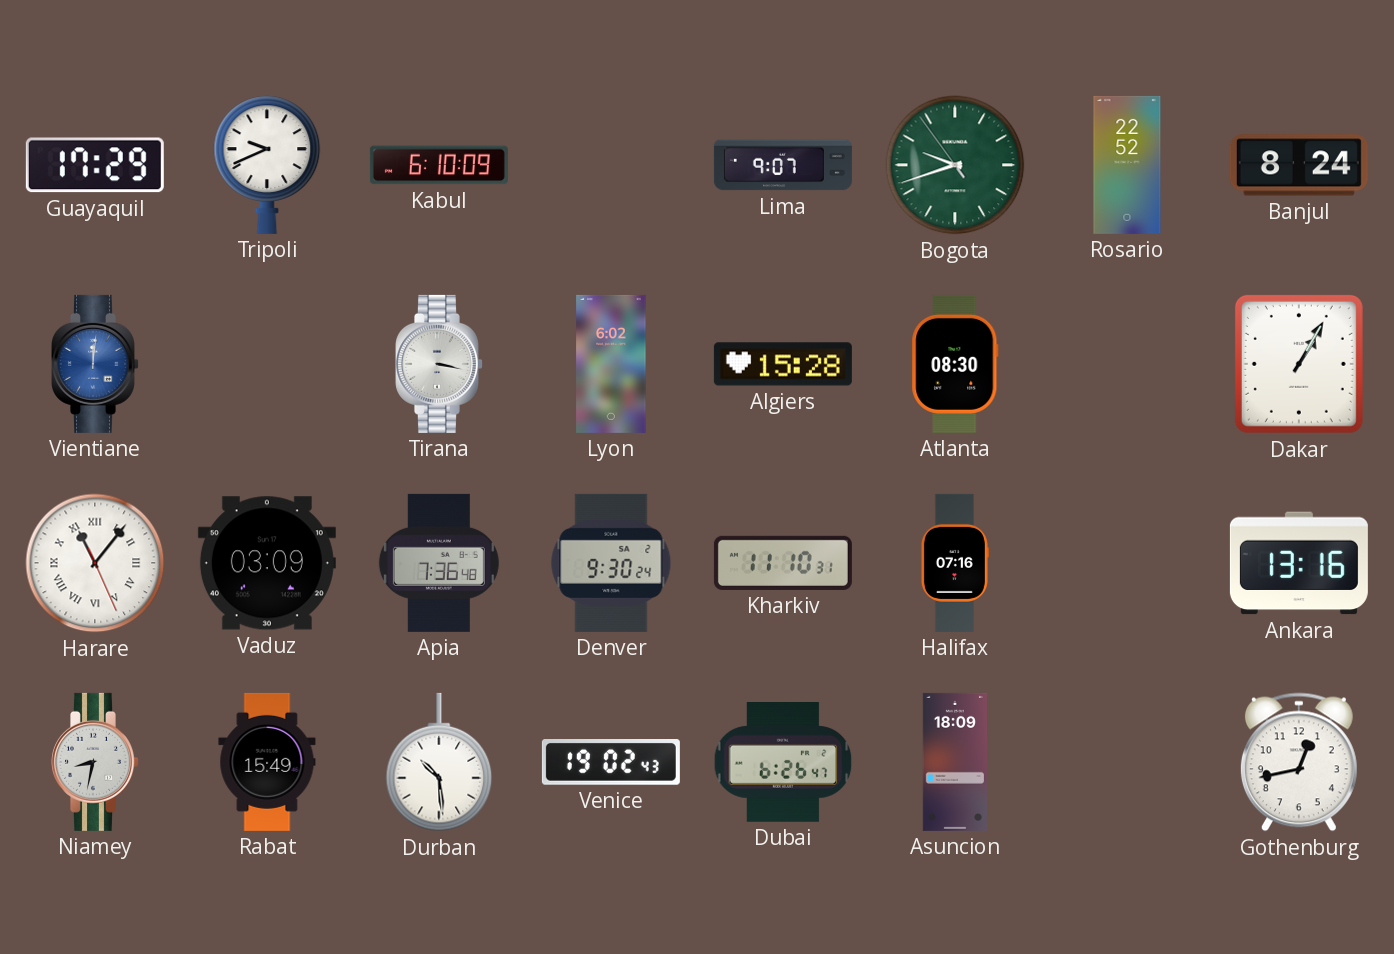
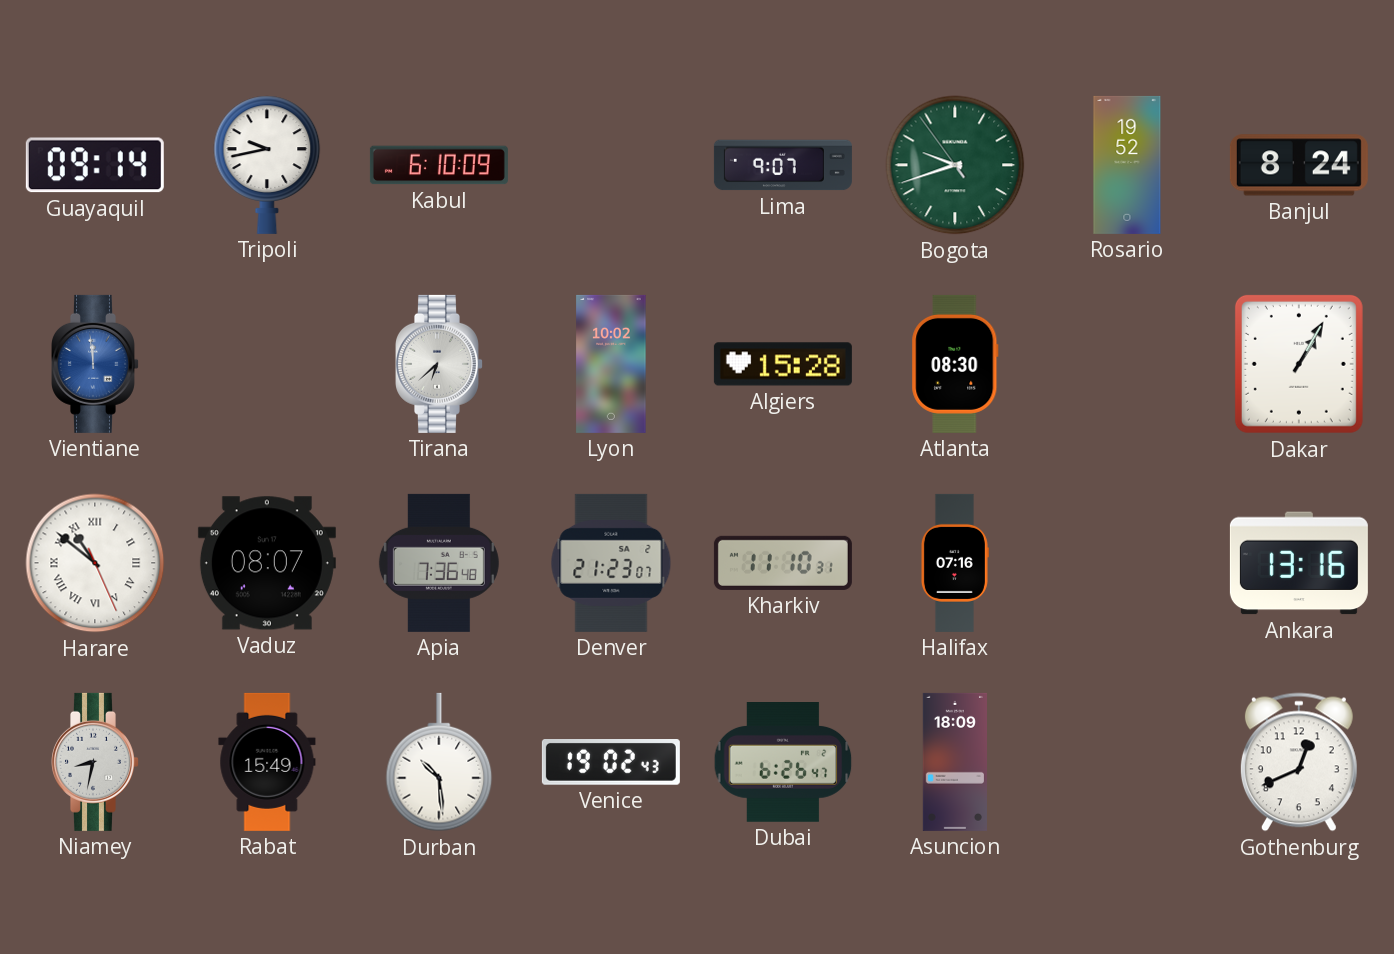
Guayaquil: 17:29 -> 09:14
Tripoli: 9:41 -> 9:43
Rosario: 22:52 -> 19:52
Vientiane: 12:01 -> 11:59
Tirana: 3:17 -> 6:38
Lyon: 6:02 -> 10:02
Harare: 11:06 -> 10:51
Vaduz: 03:09 -> 08:07
Denver: 9:30 -> 21:23
Gothenburg: 12:43 -> 12:41
